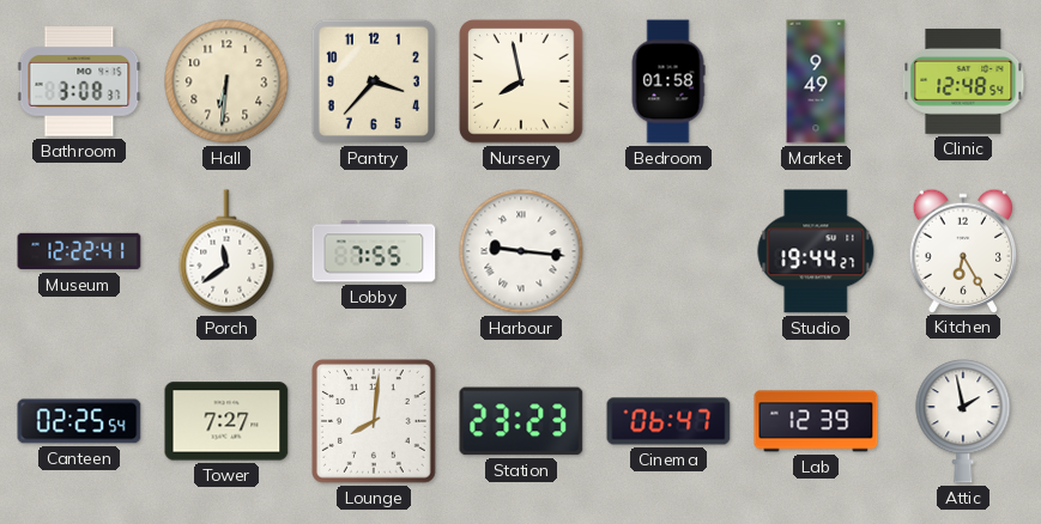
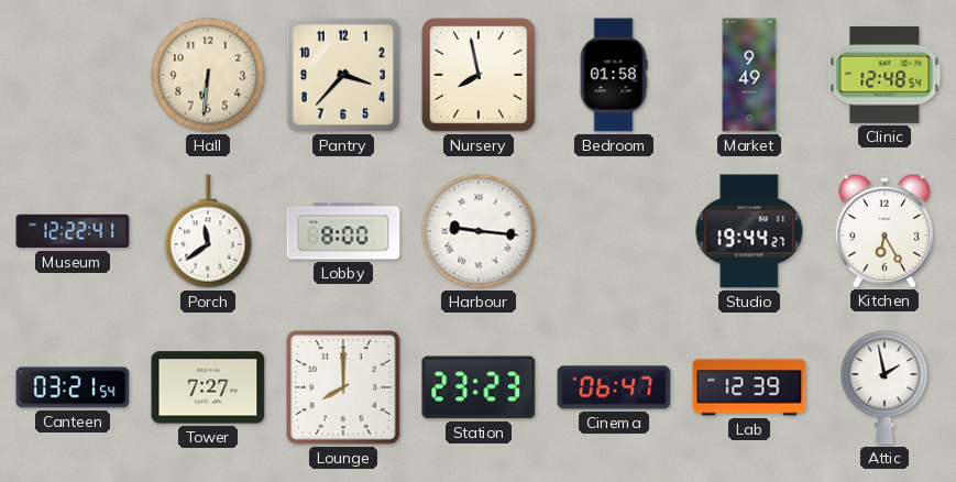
Bathroom: 3:08 -> none
Lobby: 7:55 -> 8:00
Canteen: 02:25 -> 03:21
Lounge: 8:01 -> 8:00
